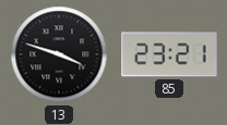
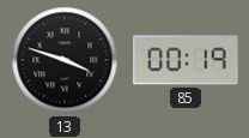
85: 23:21 -> 00:19
